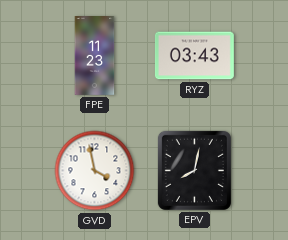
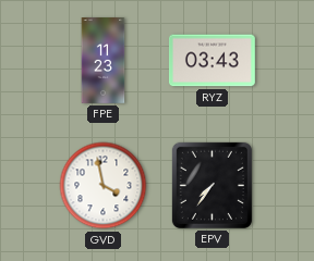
EPV: 8:02 -> 7:36
